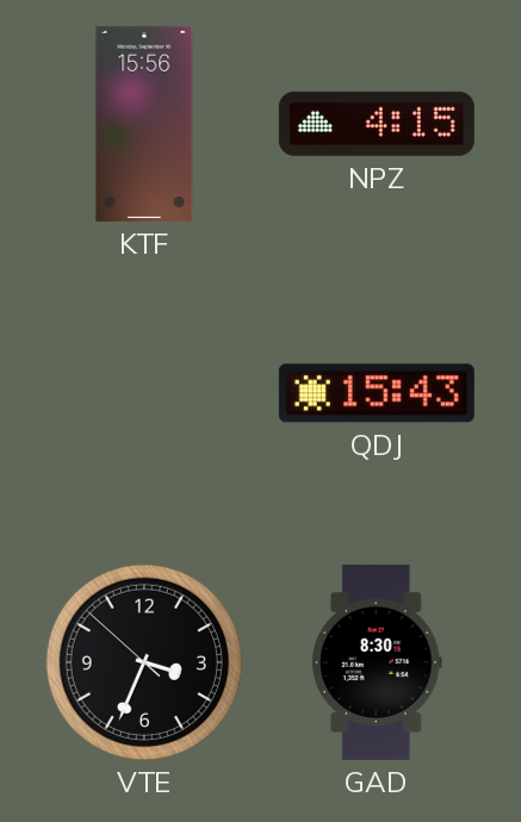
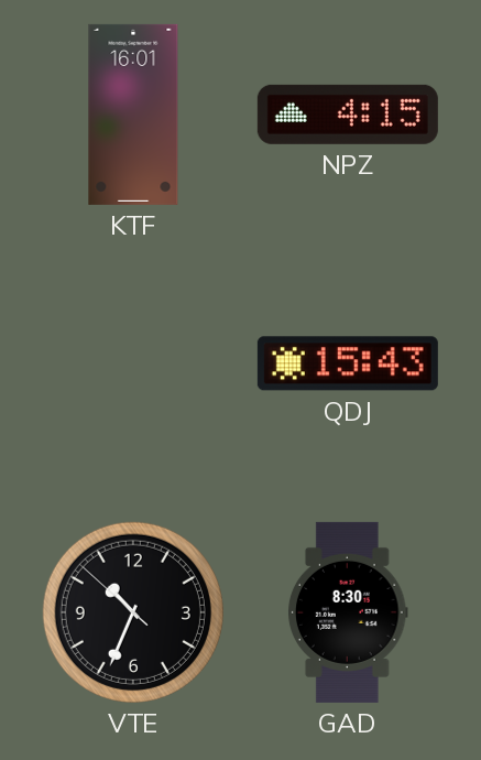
KTF: 15:56 -> 16:01
VTE: 3:33 -> 10:33
